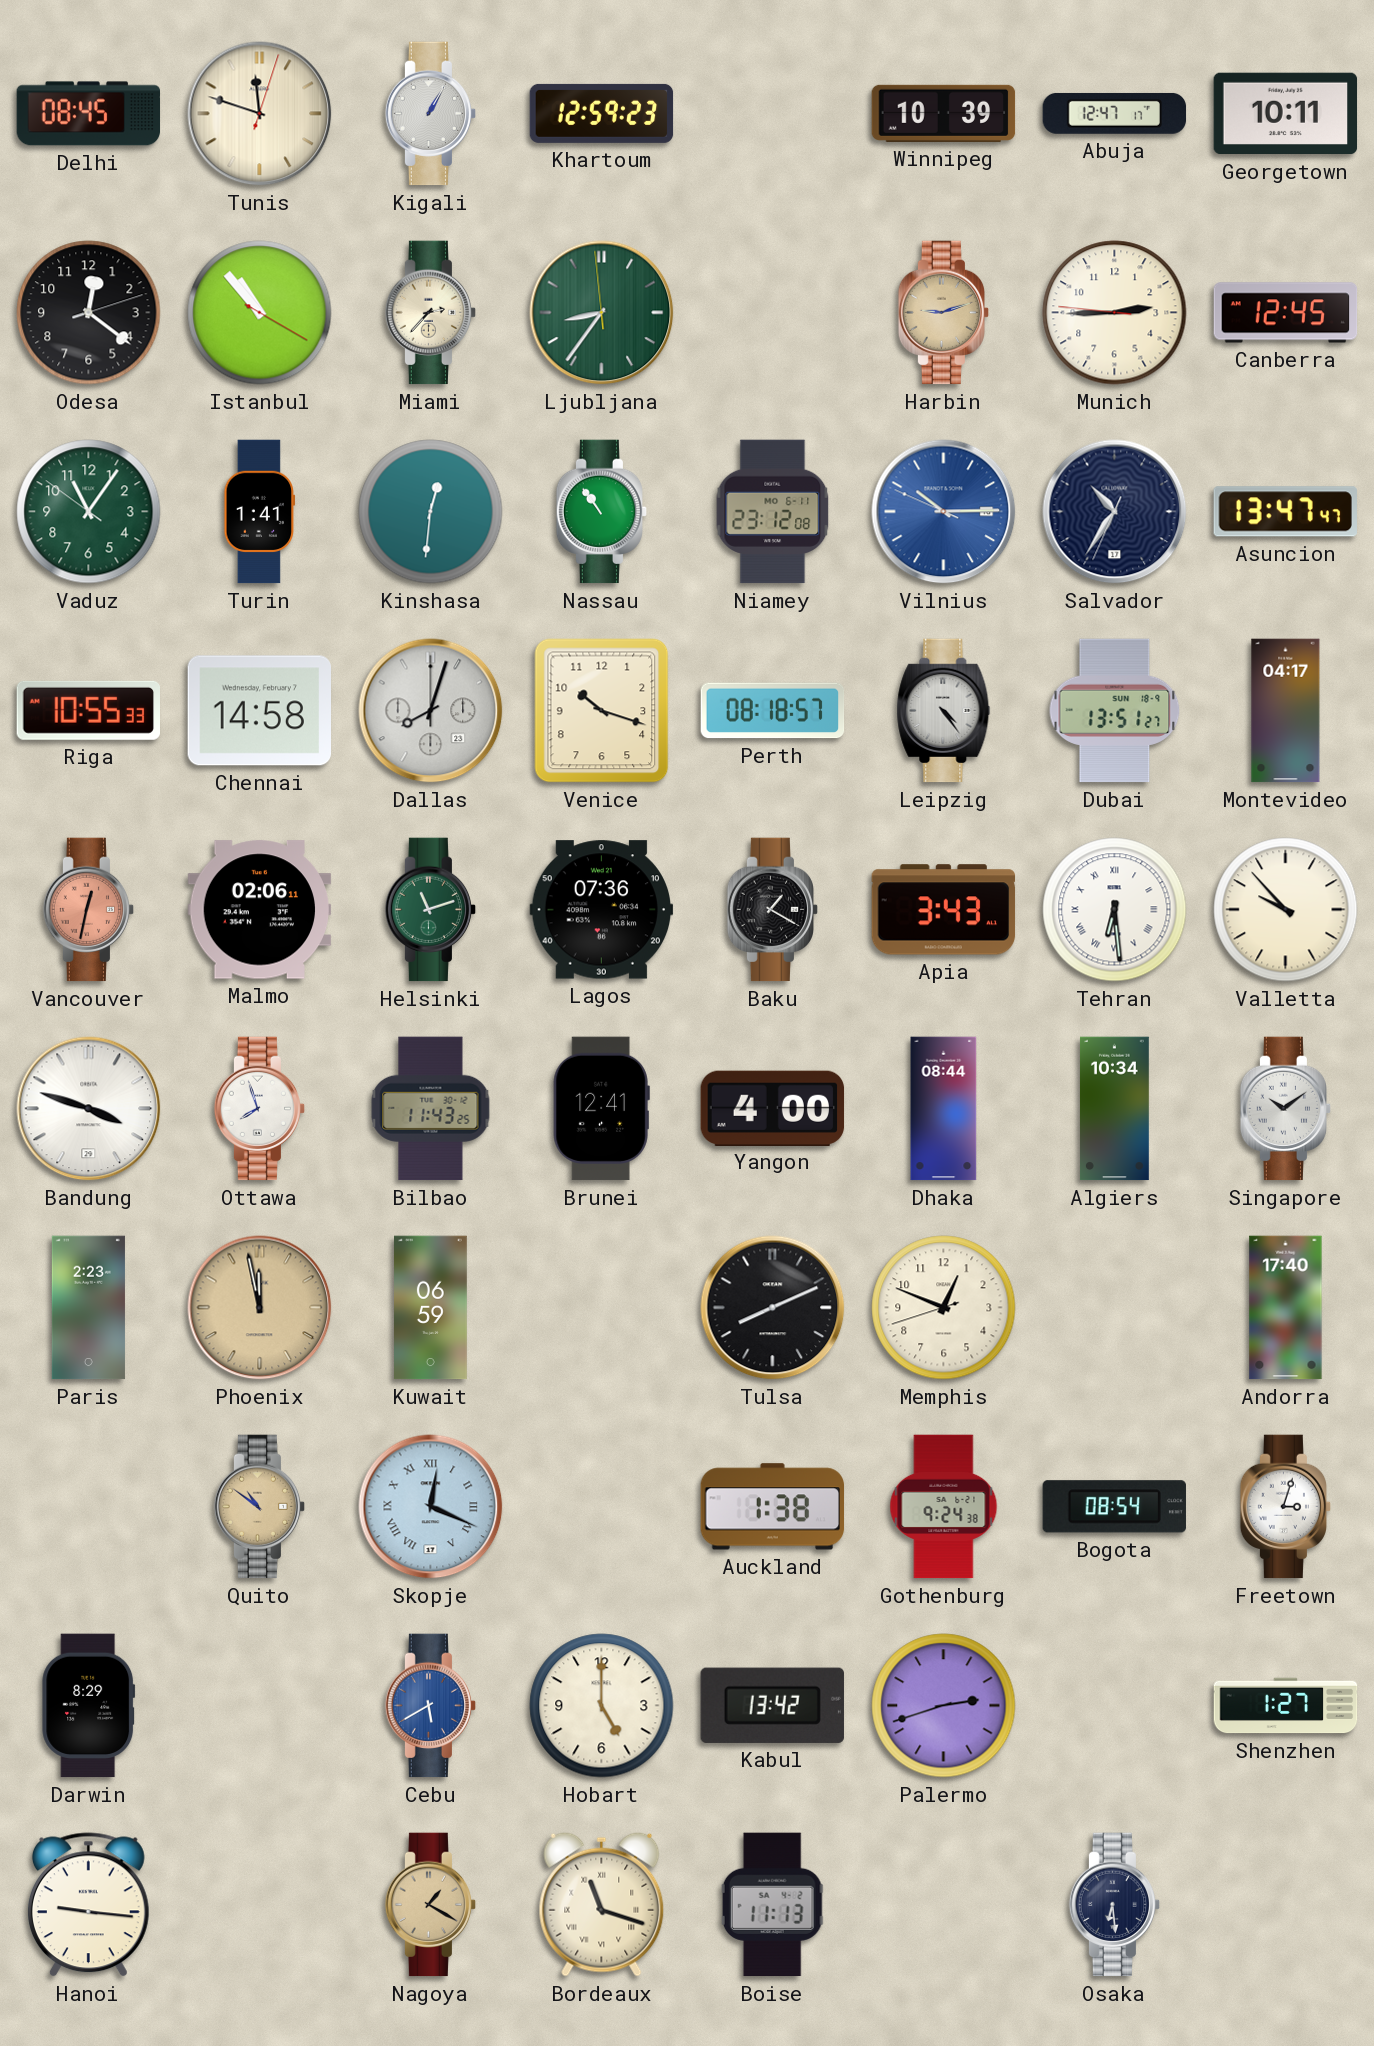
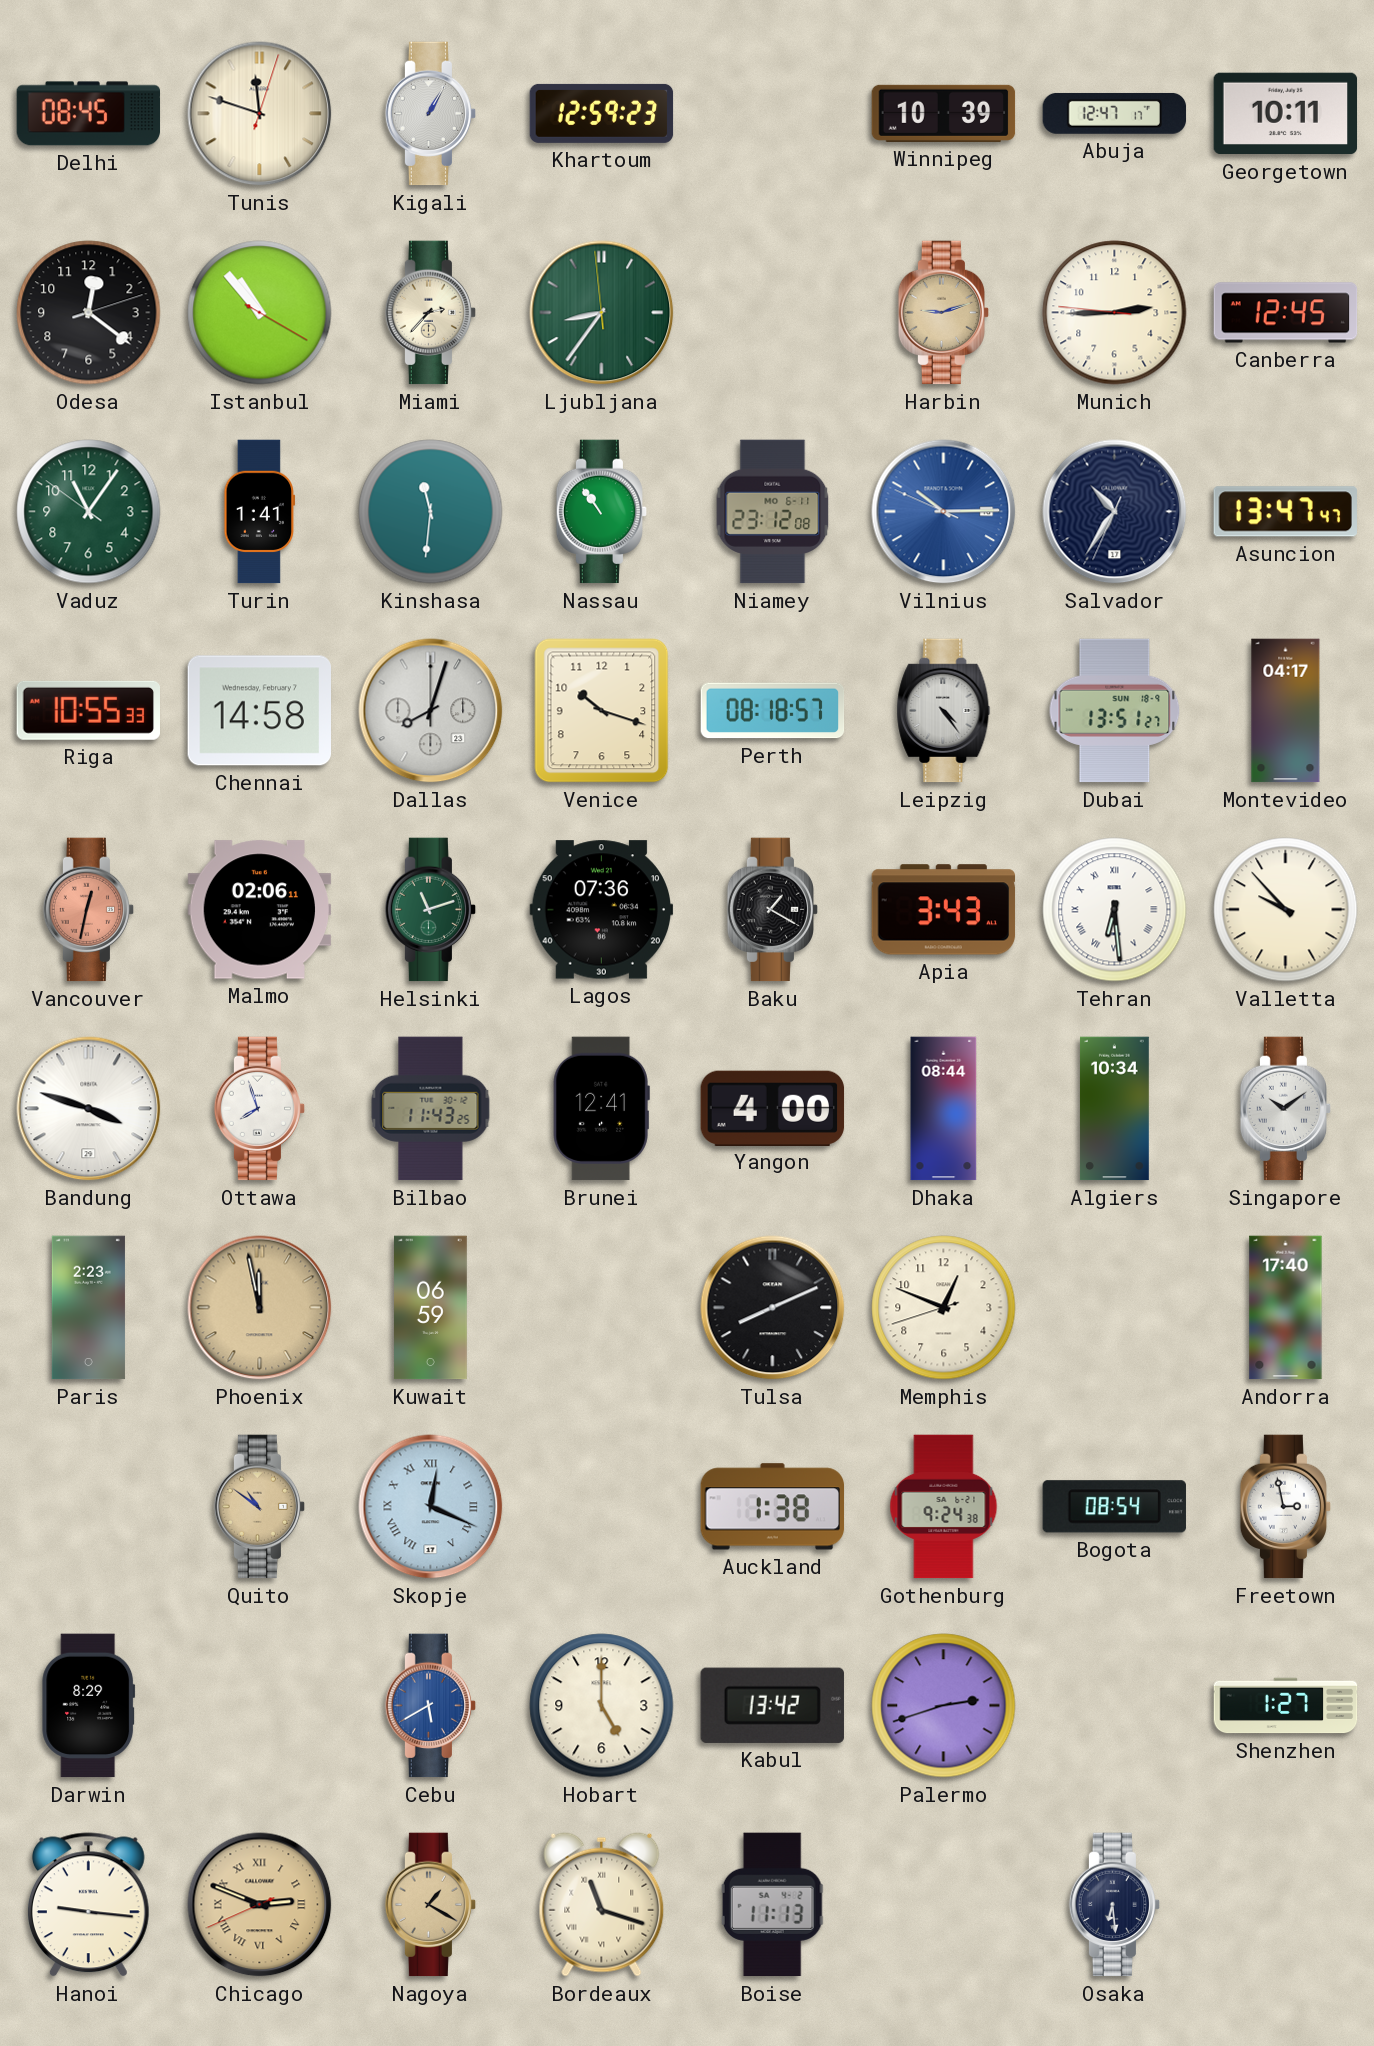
Kinshasa: 12:31 -> 11:31
Freetown: 3:03 -> 2:58
Chicago: none -> 2:48
